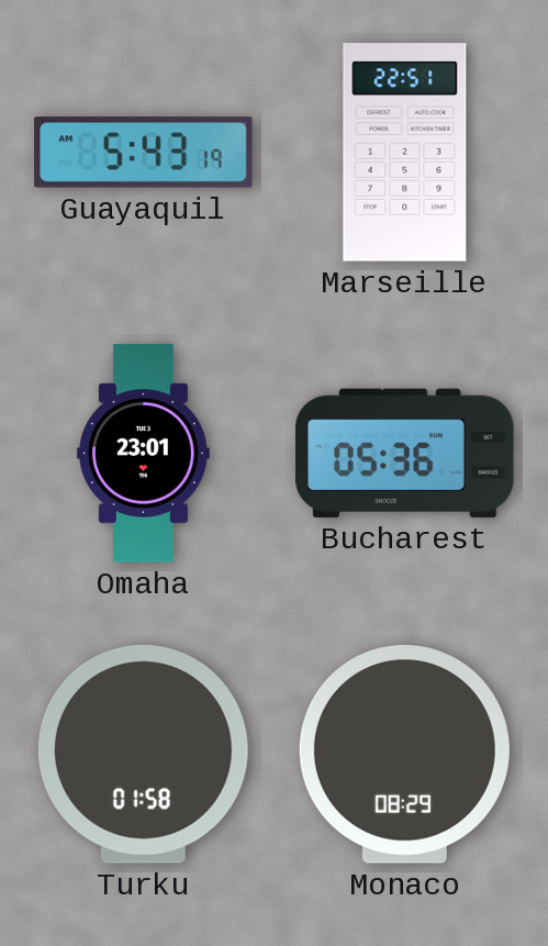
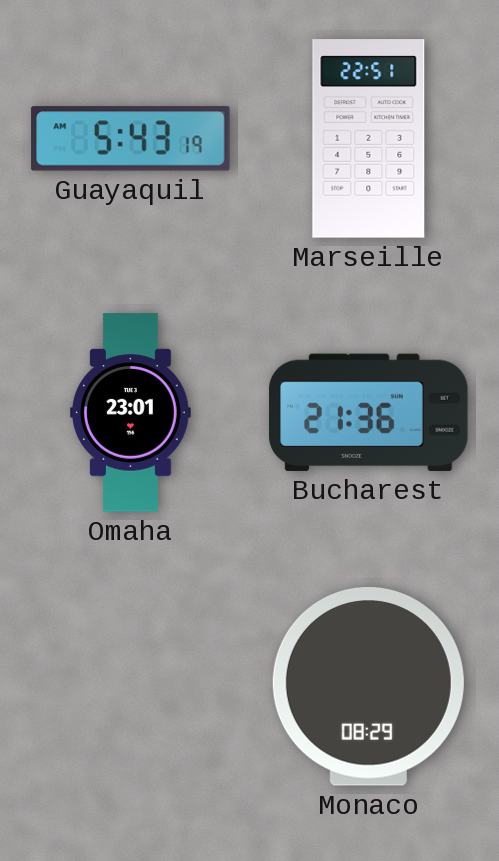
Bucharest: 05:36 -> 21:36
Turku: 01:58 -> none
